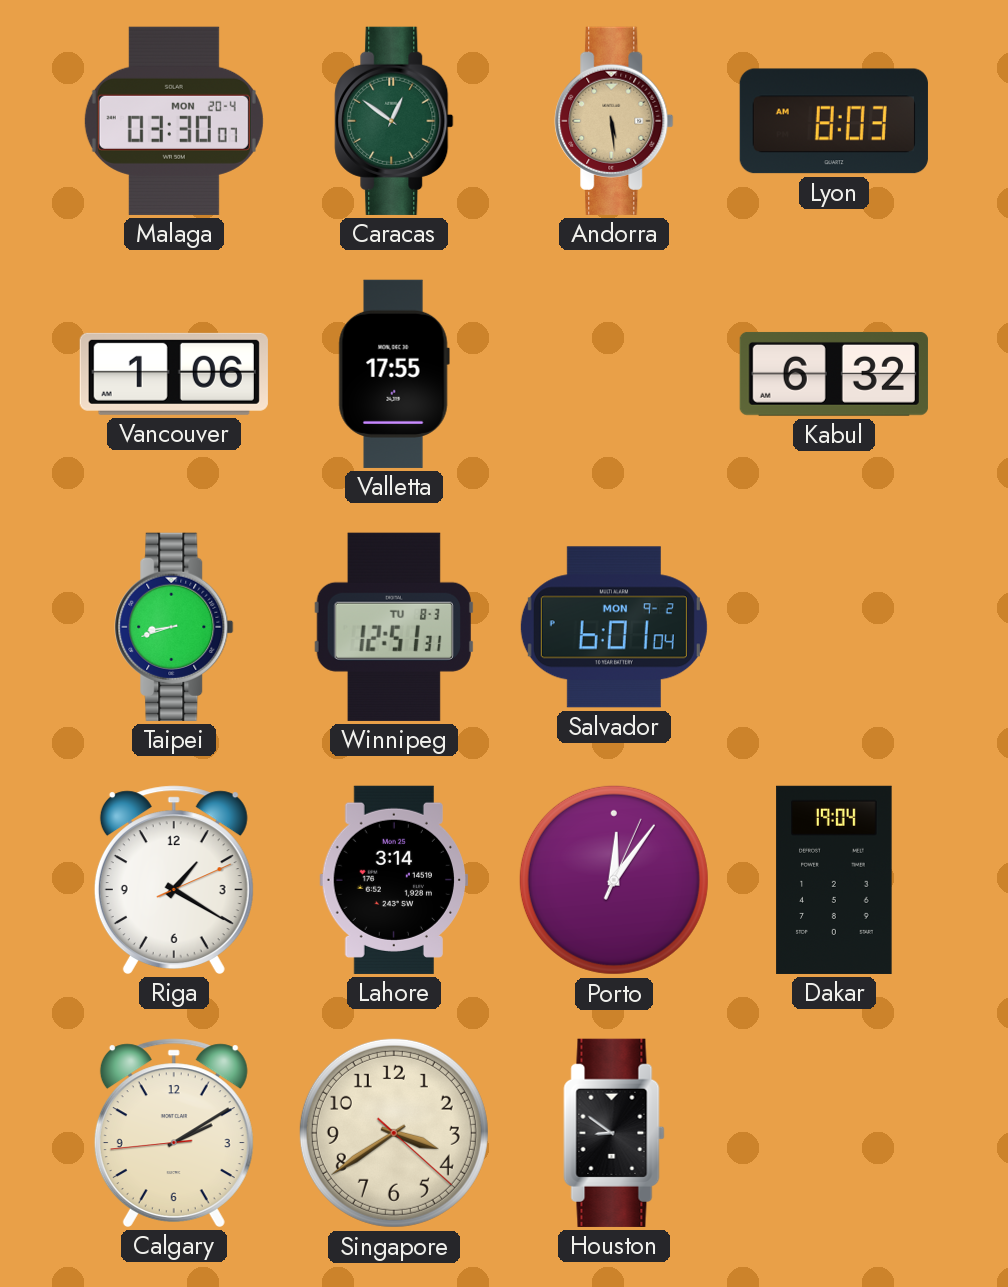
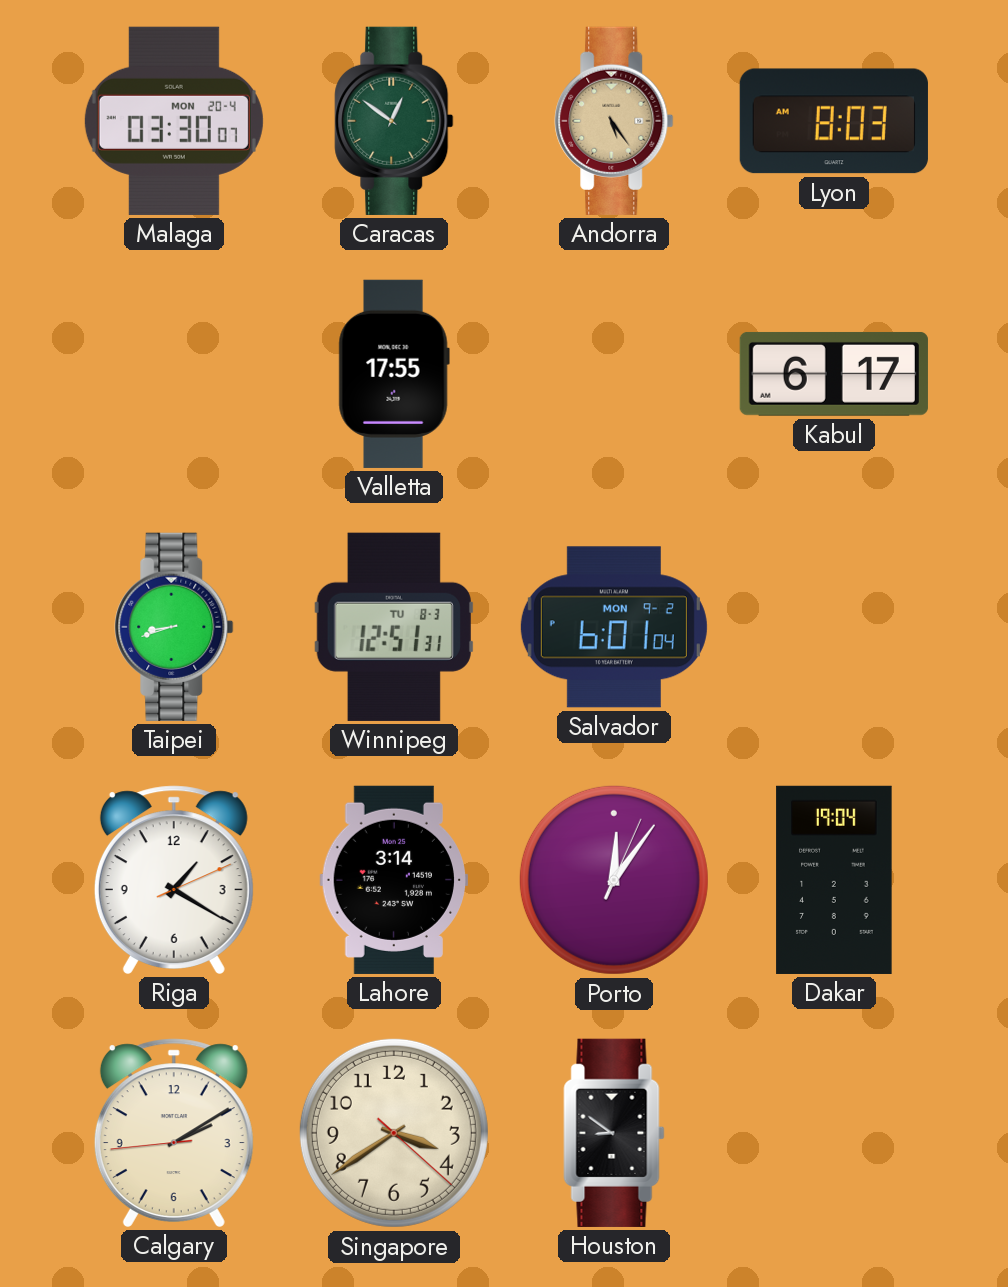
Andorra: 5:29 -> 5:24
Vancouver: 1:06 -> none
Kabul: 6:32 -> 6:17
